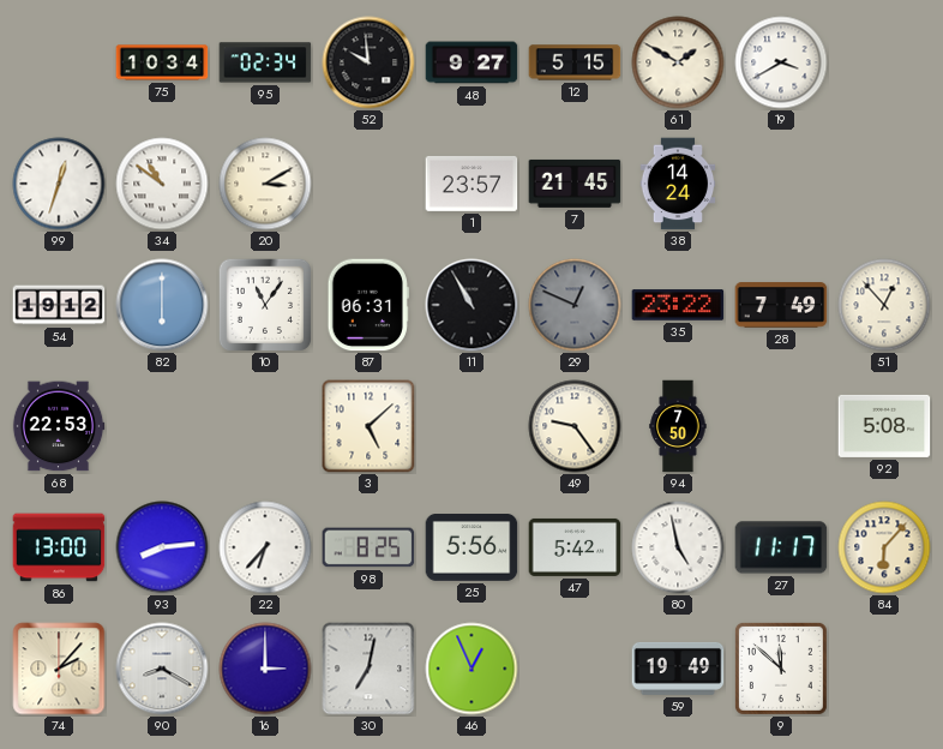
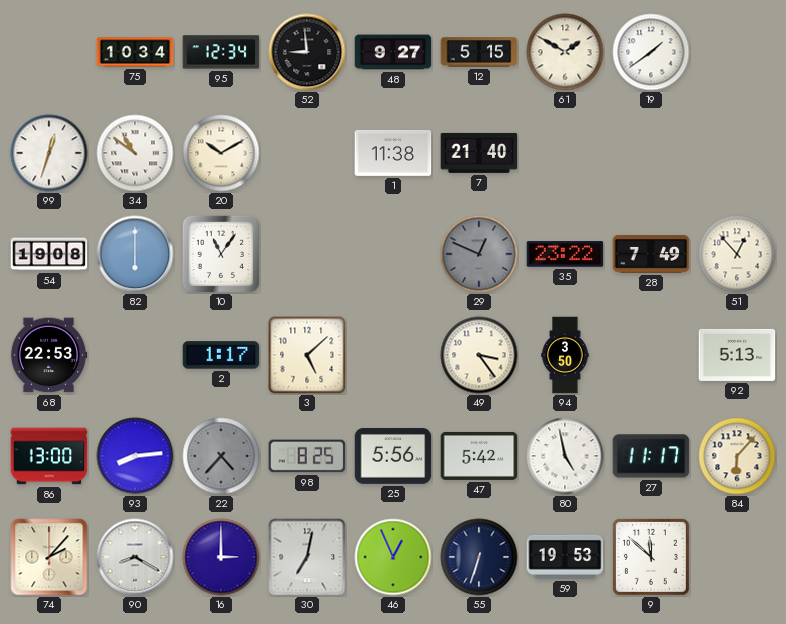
95: 02:34 -> 12:34
52: 9:59 -> 8:59
19: 3:40 -> 1:39
20: 3:10 -> 10:10
1: 23:57 -> 11:38
7: 21:45 -> 21:40
38: 14:24 -> none
54: 19:12 -> 19:08
87: 06:31 -> none
11: 10:55 -> none
2: none -> 1:17
49: 9:24 -> 3:24
94: 7:50 -> 3:50
92: 5:08 -> 5:13
22: 6:37 -> 4:37
22 dial: white -> grey
55: none -> 6:33
59: 19:49 -> 19:53
